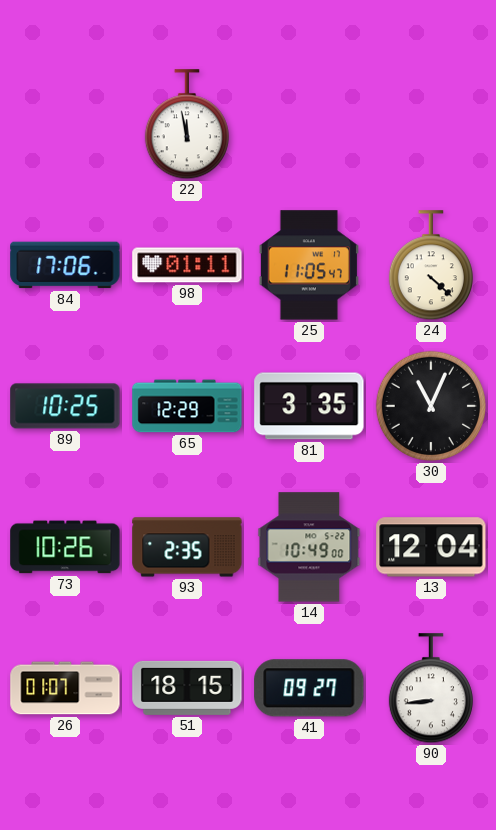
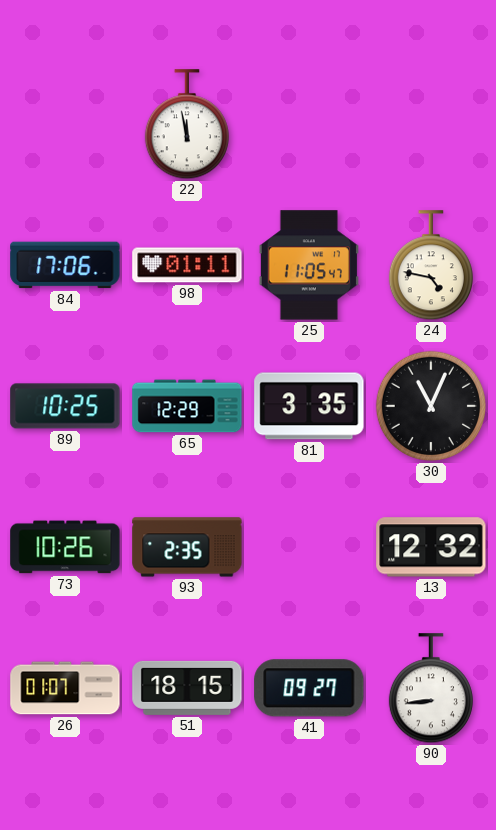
24: 4:22 -> 4:47
14: 10:49 -> none
13: 12:04 -> 12:32
